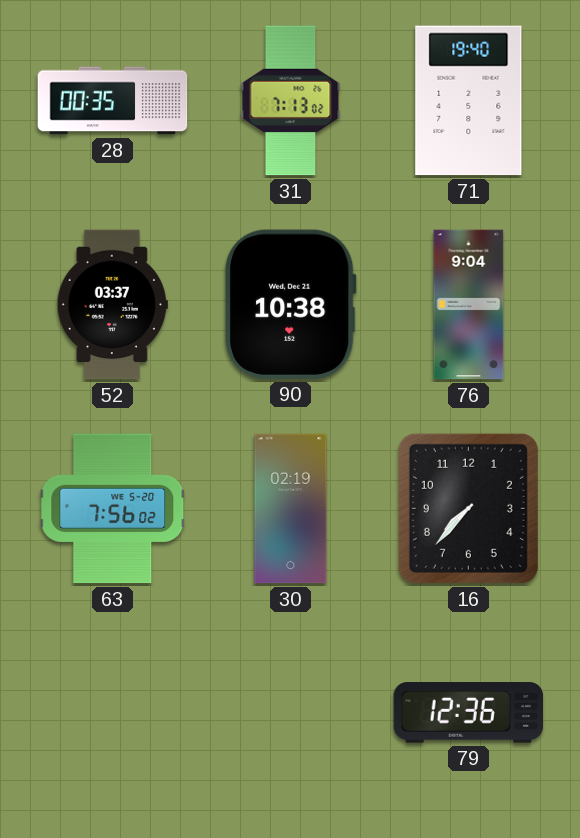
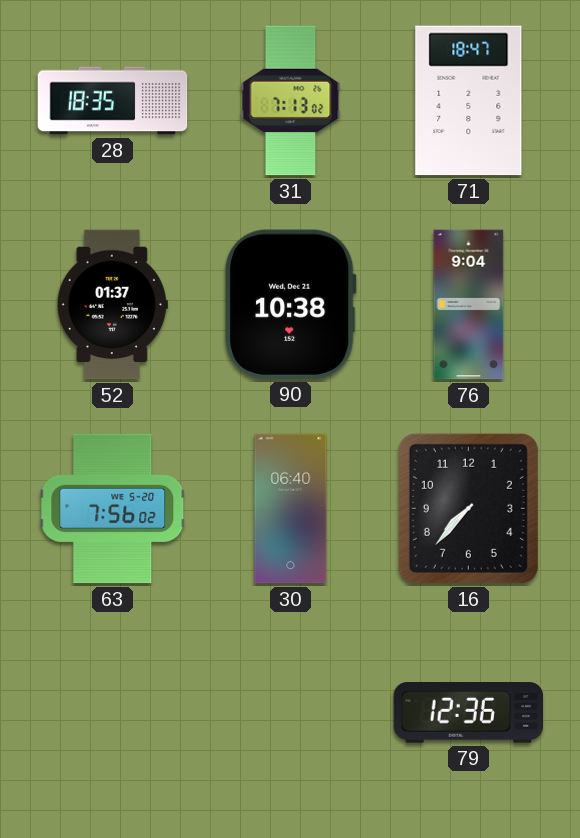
28: 00:35 -> 18:35
71: 19:40 -> 18:47
52: 03:37 -> 01:37
30: 02:19 -> 06:40
